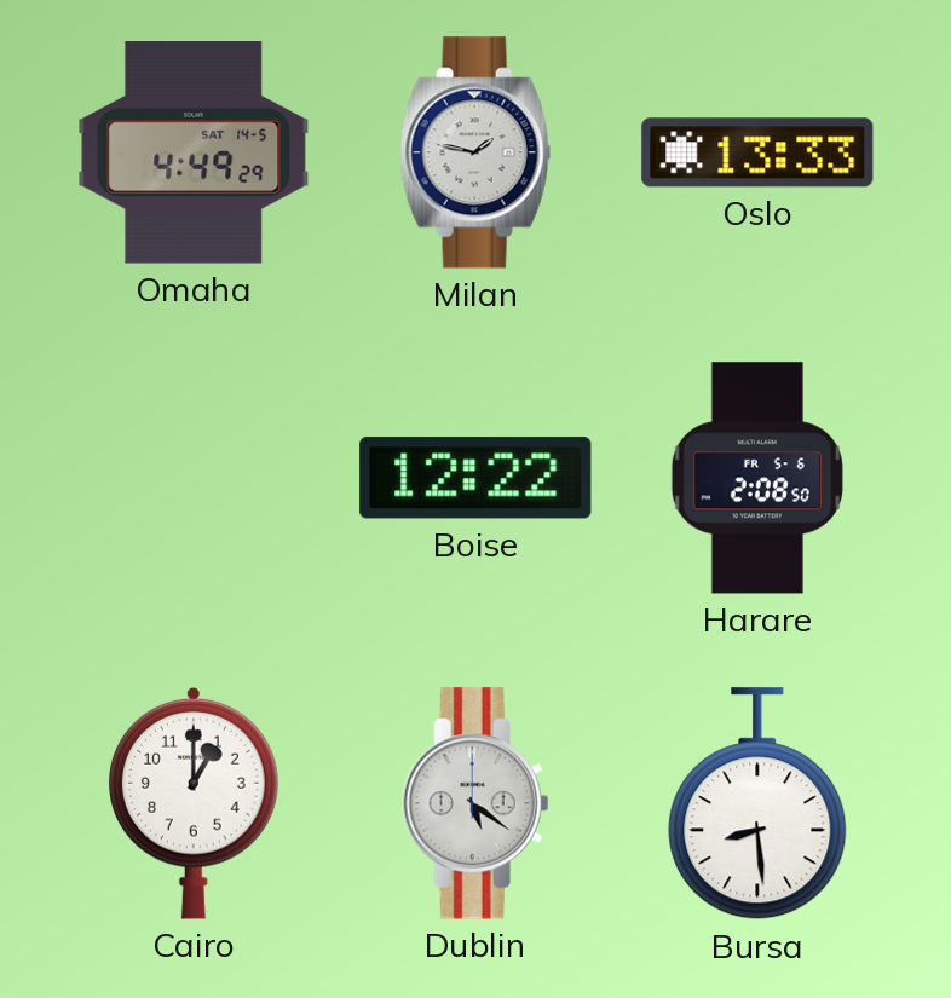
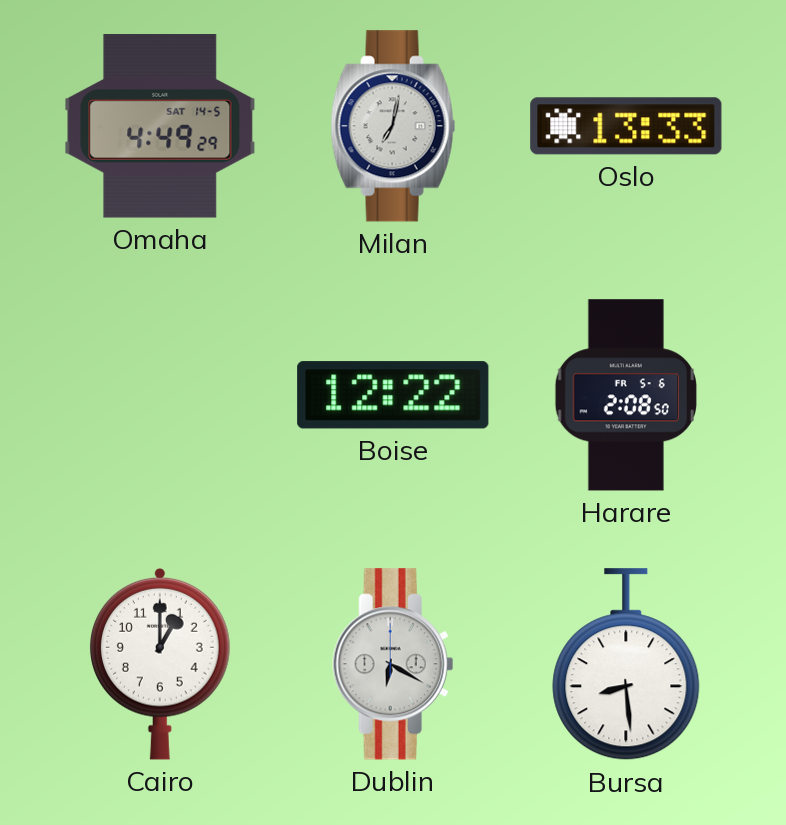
Milan: 1:47 -> 7:02
Dublin: 5:21 -> 6:20
